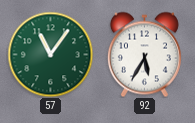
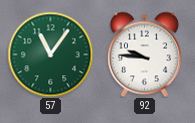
92: 5:35 -> 9:46
